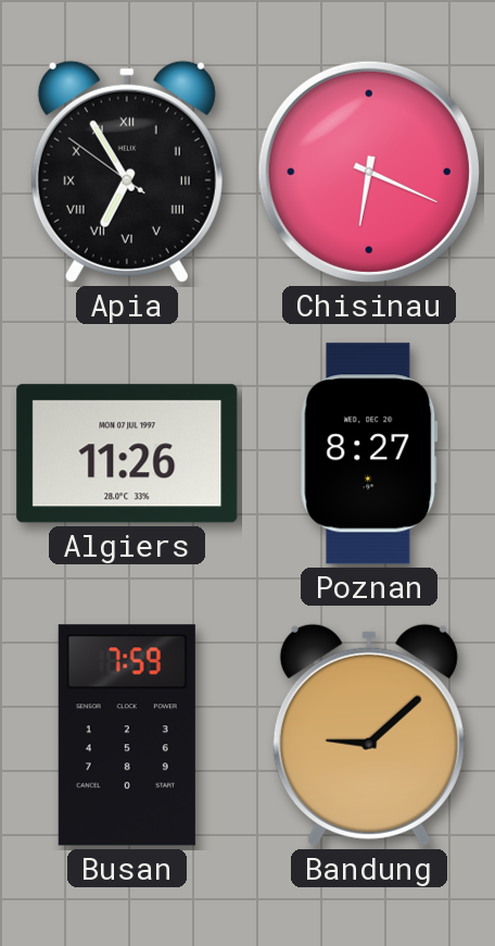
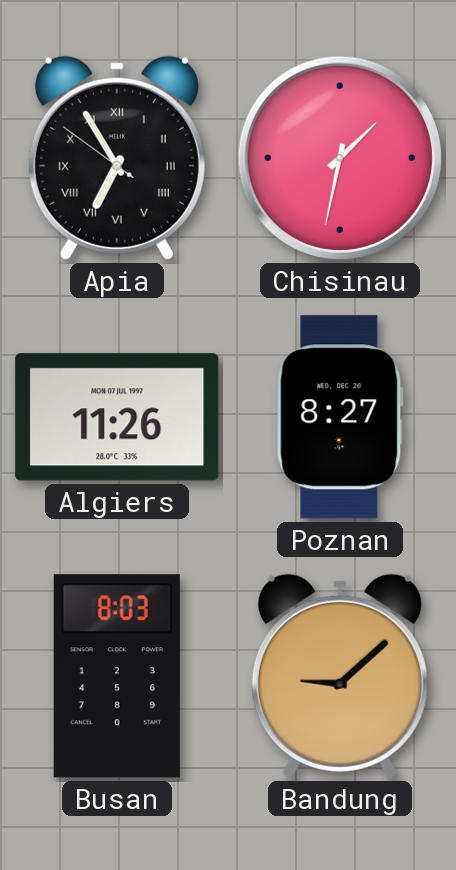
Chisinau: 6:19 -> 1:32
Busan: 7:59 -> 8:03
